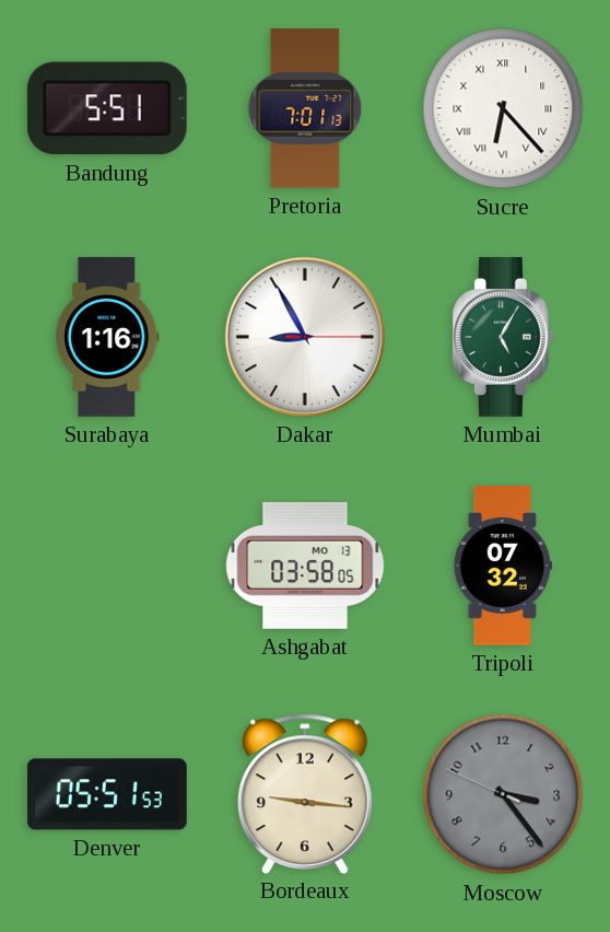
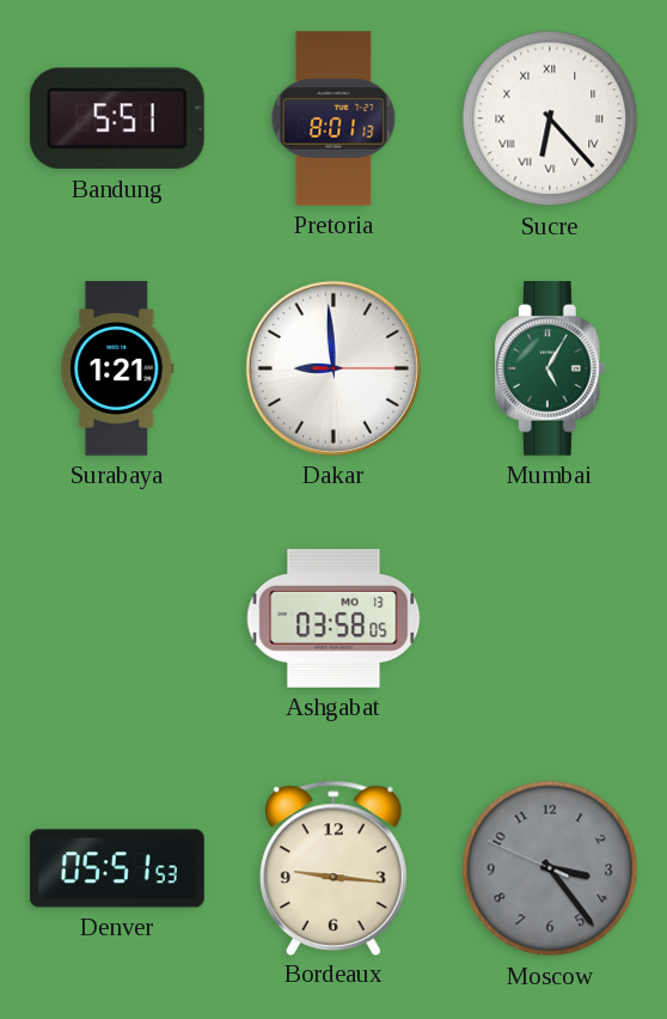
Pretoria: 7:01 -> 8:01
Surabaya: 1:16 -> 1:21
Dakar: 8:55 -> 8:59
Tripoli: 07:32 -> none
